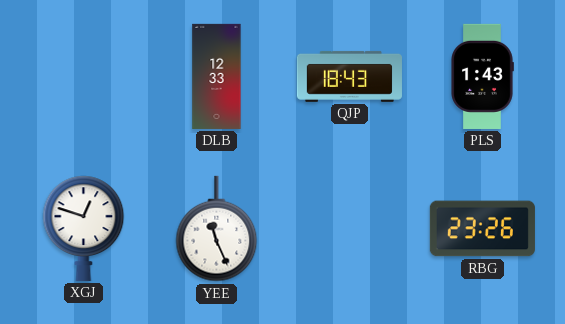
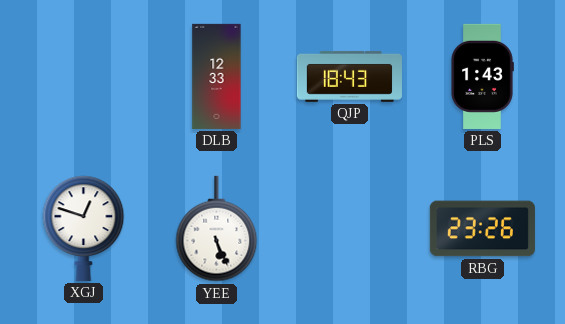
YEE: 11:26 -> 5:26
